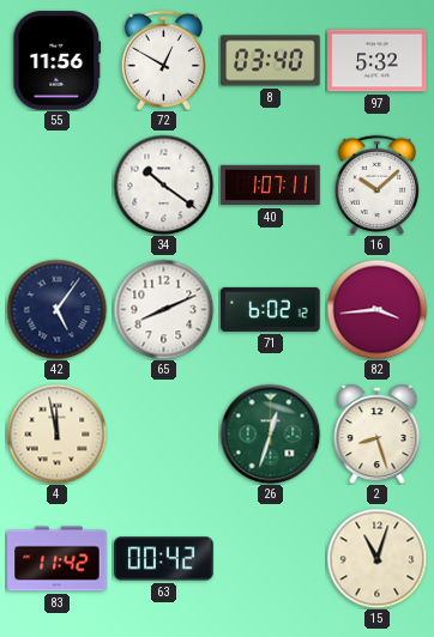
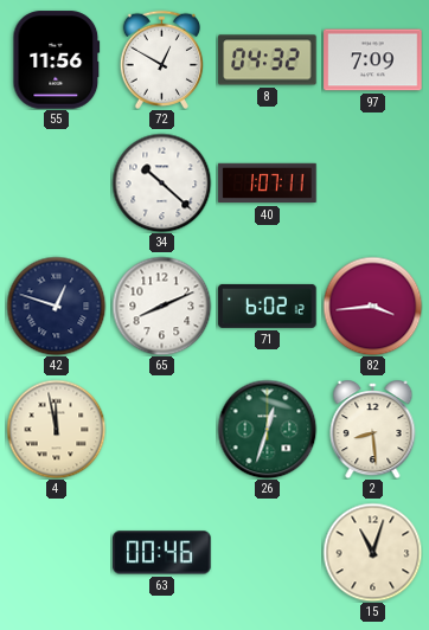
8: 03:40 -> 04:32
97: 5:32 -> 7:09
34: 10:21 -> 10:22
16: 10:08 -> none
42: 5:06 -> 12:48
2: 8:27 -> 8:29
83: 11:42 -> none
63: 00:42 -> 00:46
